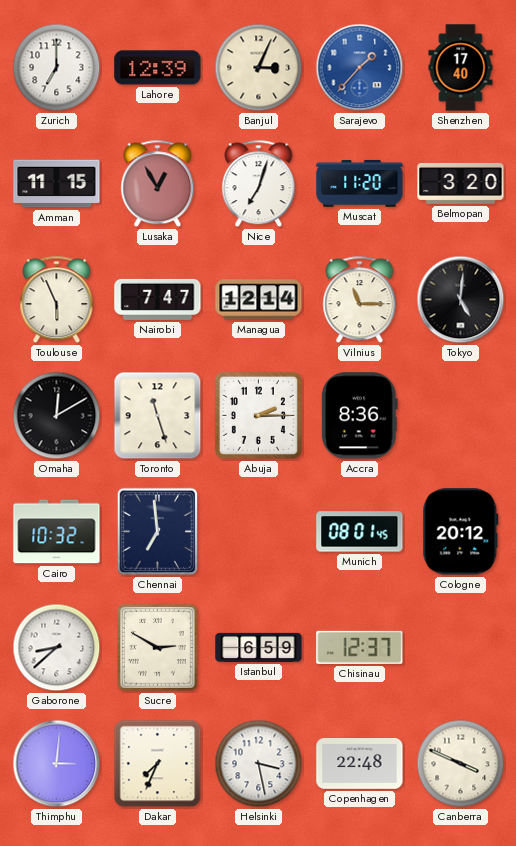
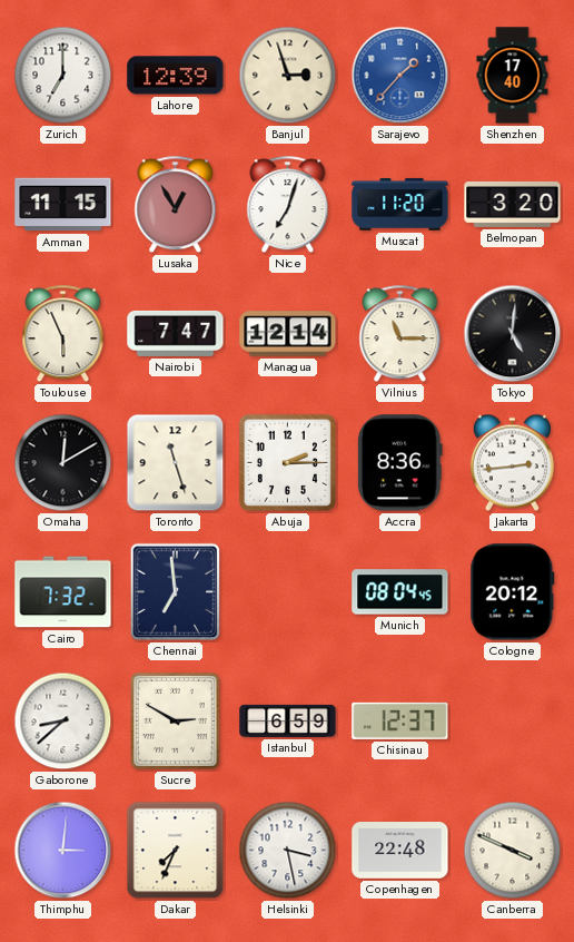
Banjul: 3:04 -> 2:57
Jakarta: none -> 2:44
Cairo: 10:32 -> 7:32
Munich: 08:01 -> 08:04
